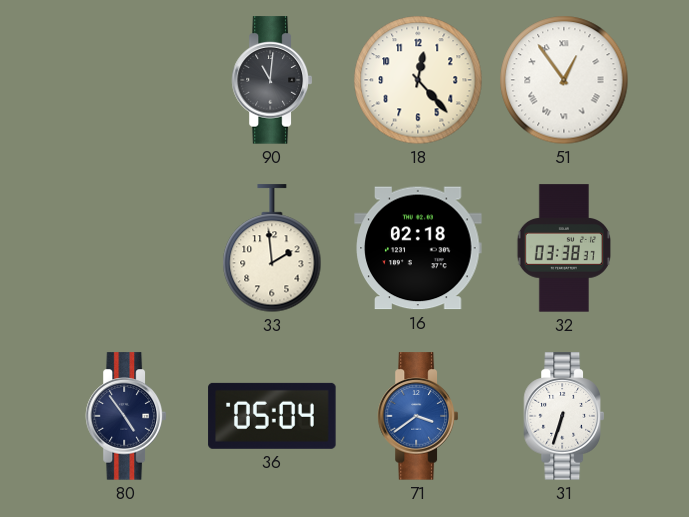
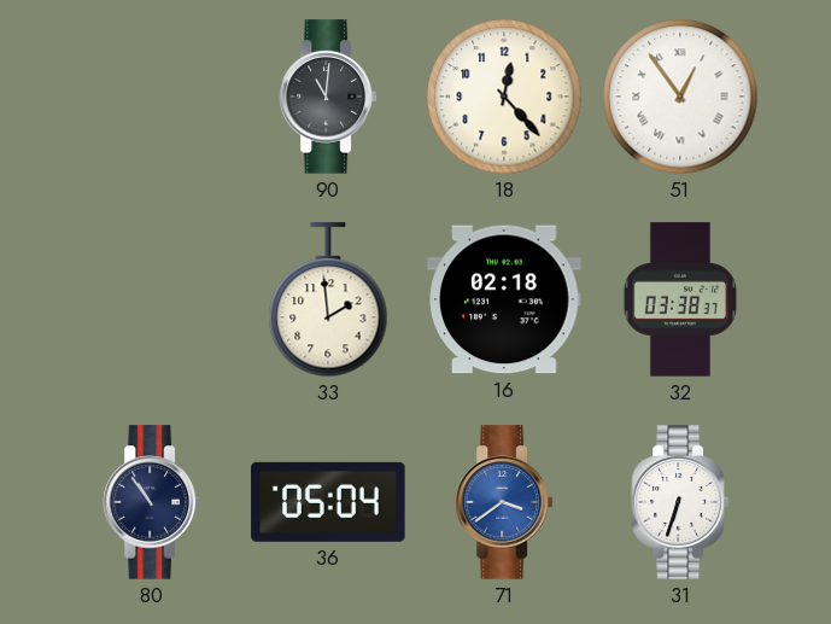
80: 4:54 -> 10:54
